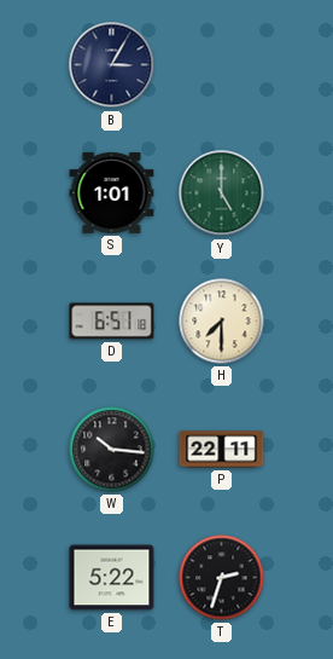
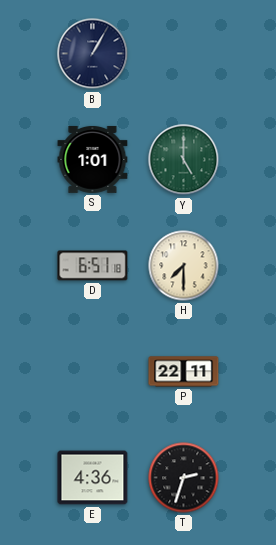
B: 3:05 -> 1:05
W: 10:16 -> none
E: 5:22 -> 4:36
